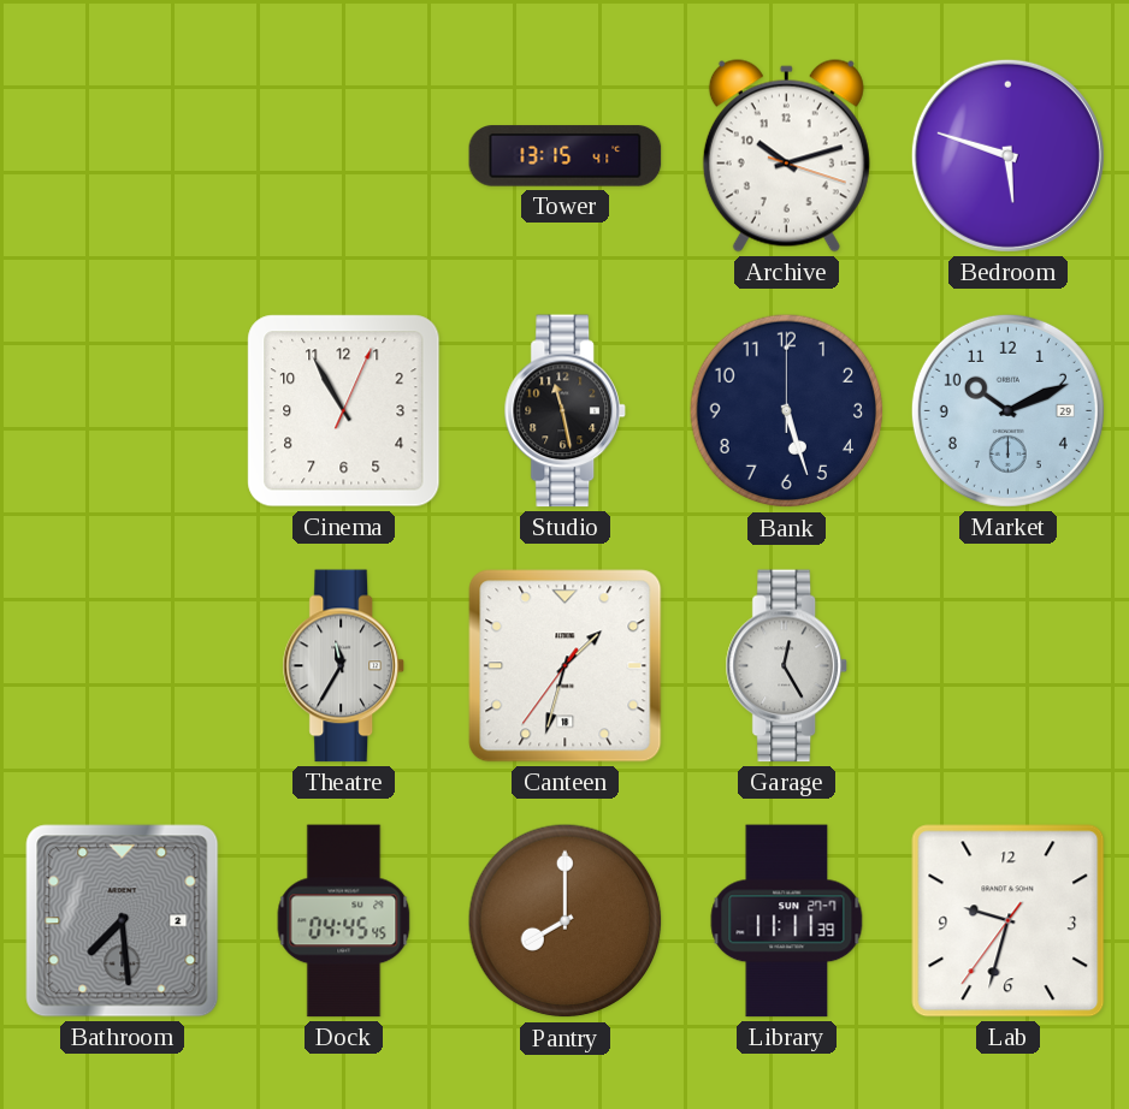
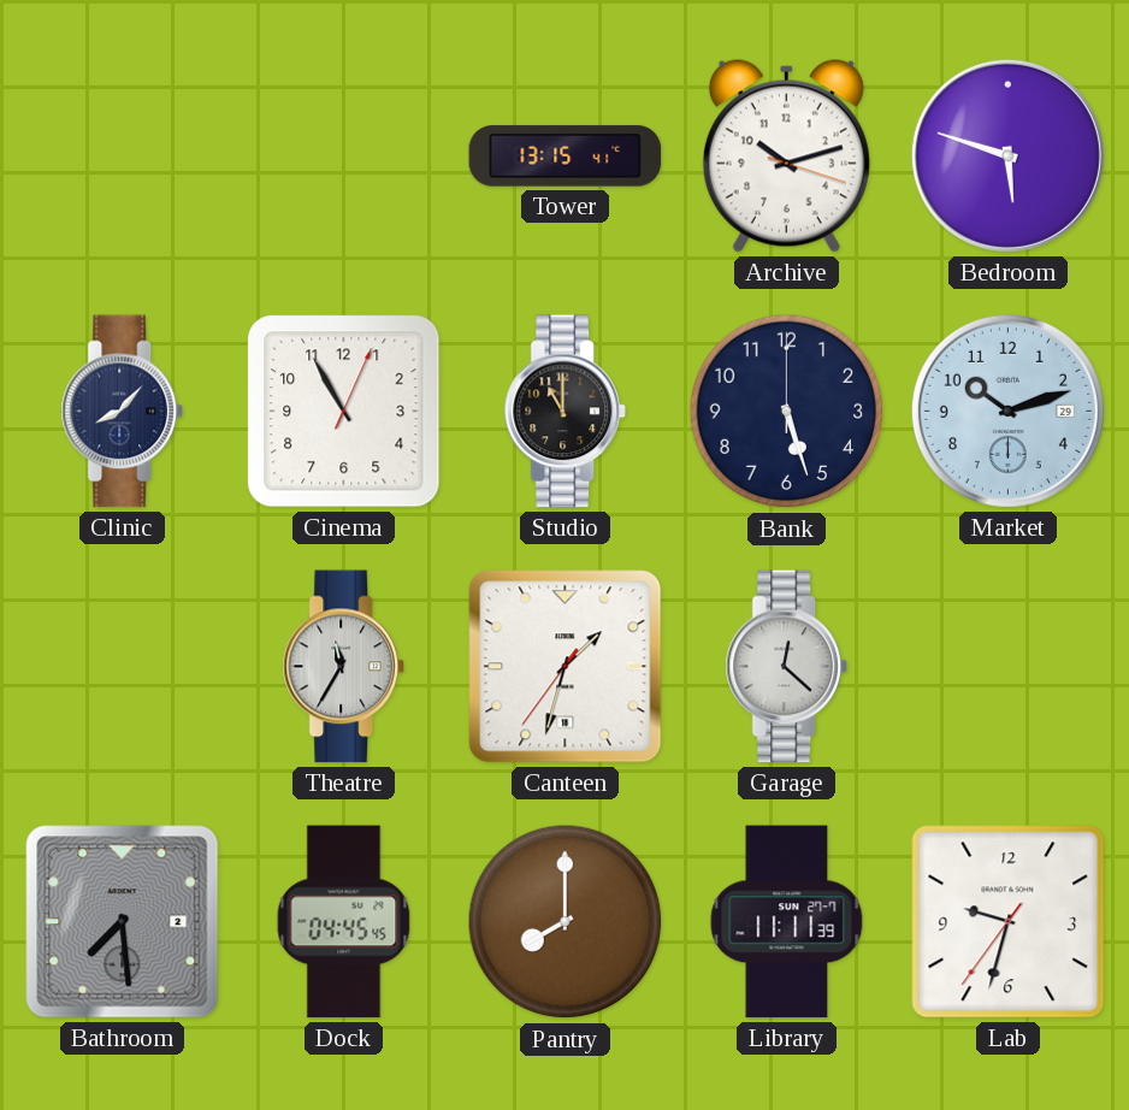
Clinic: none -> 8:07
Studio: 11:28 -> 11:00
Market: 10:11 -> 10:12
Garage: 12:25 -> 12:22
